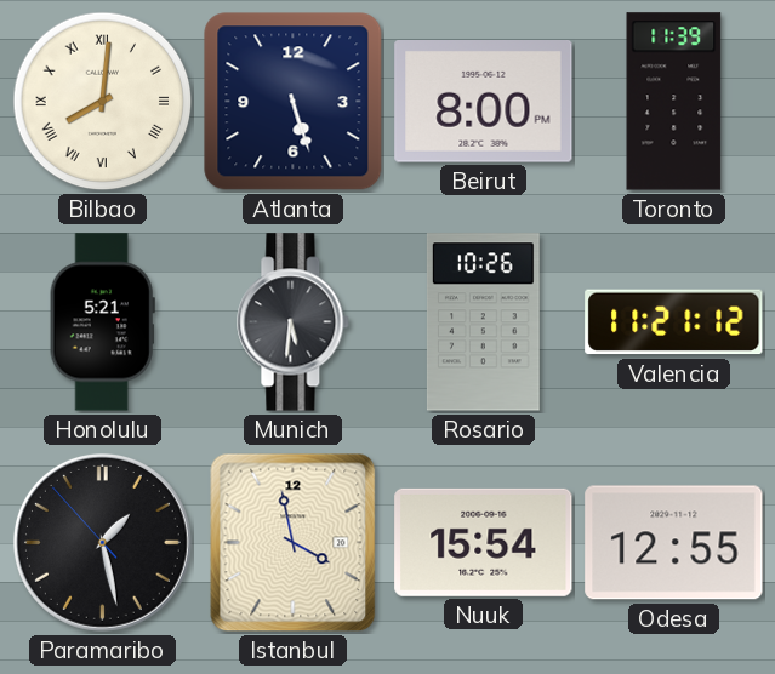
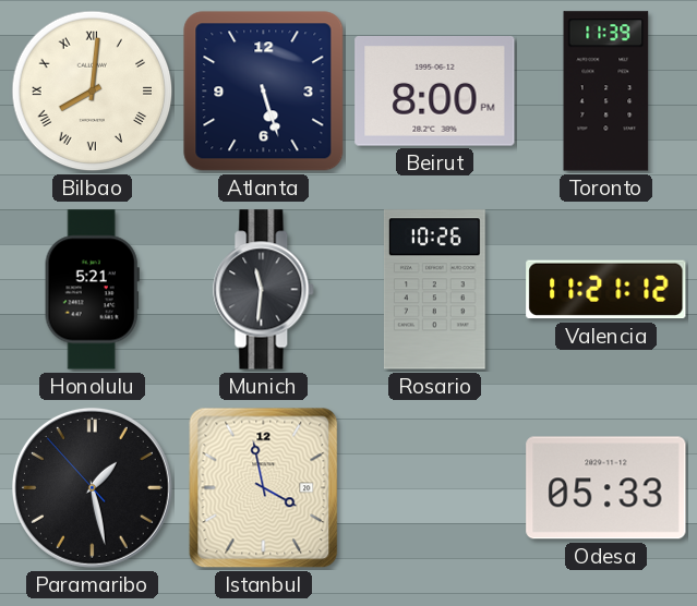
Munich: 5:31 -> 11:31
Nuuk: 15:54 -> none
Odesa: 12:55 -> 05:33
